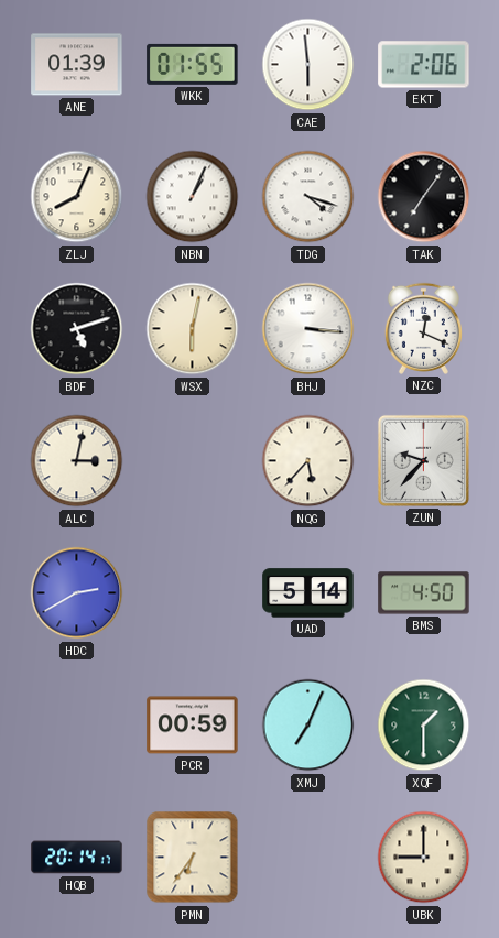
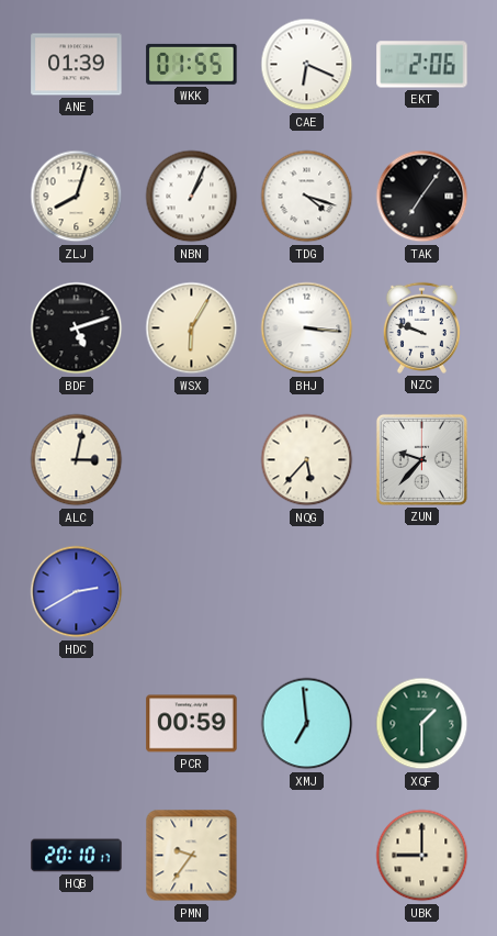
CAE: 5:59 -> 6:19
ZLJ: 8:04 -> 8:03
WSX: 6:02 -> 6:05
NZC: 12:19 -> 9:48
UAD: 5:14 -> none
BMS: 4:50 -> none
XMJ: 7:04 -> 6:59
HQB: 20:14 -> 20:10
PMN: 6:36 -> 9:36
